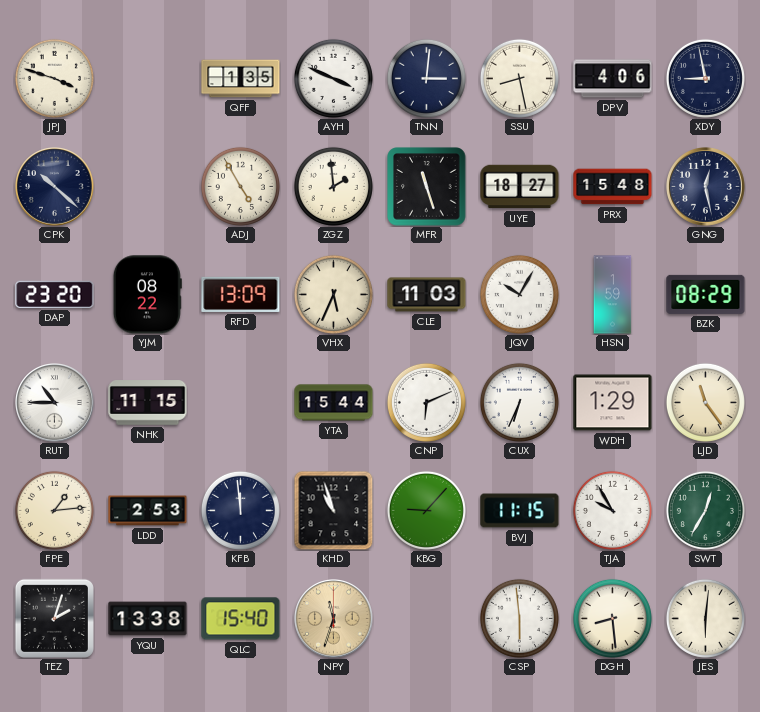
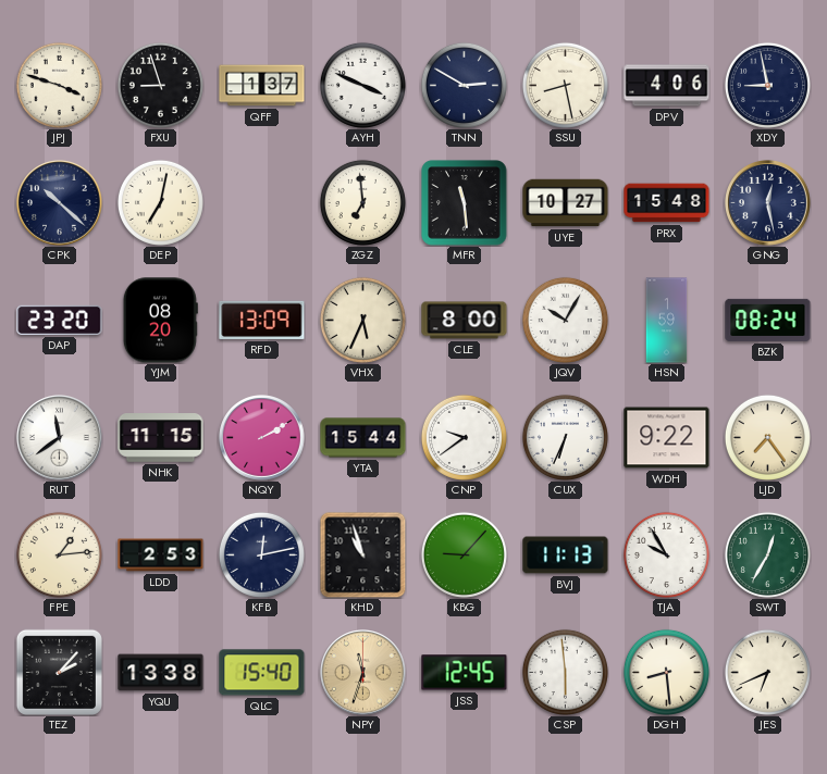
FXU: none -> 8:57
QFF: 1:35 -> 1:37
TNN: 3:01 -> 2:50
DEP: none -> 7:02
ADJ: 4:55 -> none
ZGZ: 1:59 -> 6:59
MFR: 11:27 -> 11:29
UYE: 18:27 -> 10:27
YJM: 08:22 -> 08:20
CLE: 11:03 -> 8:00
BZK: 08:29 -> 08:24
RUT: 10:45 -> 11:39
NQY: none -> 2:10
CNP: 6:11 -> 9:39
WDH: 1:29 -> 9:22
LJD: 11:24 -> 7:24
KFB: 11:59 -> 12:13
BVJ: 11:15 -> 11:13
TEZ: 2:03 -> 2:07
JSS: none -> 12:45
JES: 6:01 -> 6:41
